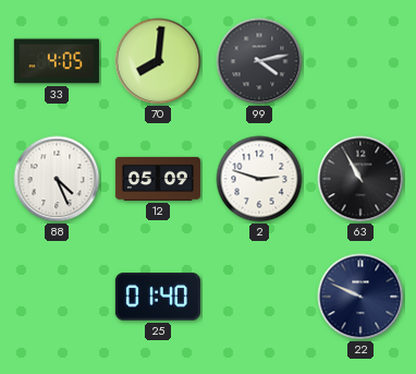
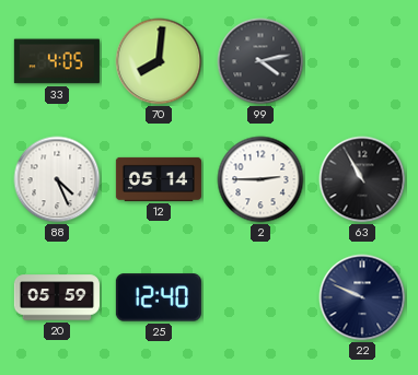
12: 05:09 -> 05:14
2: 2:48 -> 2:45
20: none -> 05:59
25: 01:40 -> 12:40
